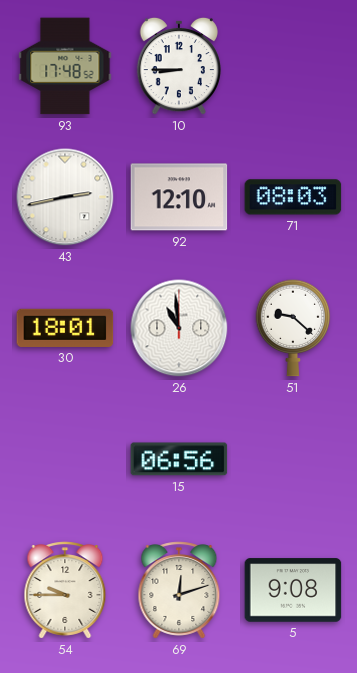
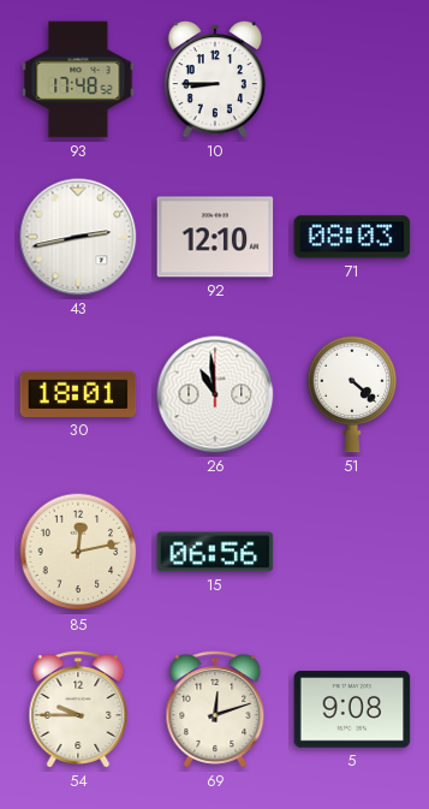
51: 9:22 -> 4:22
85: none -> 12:13
